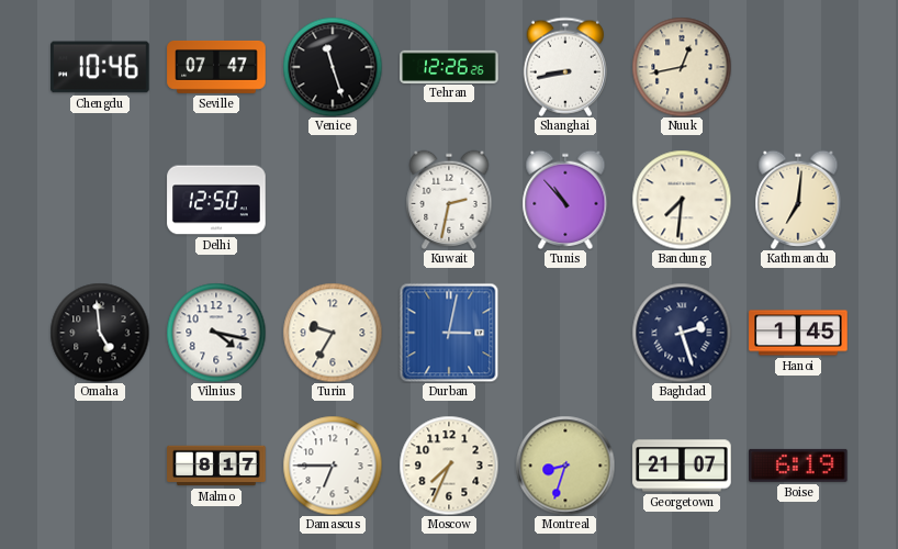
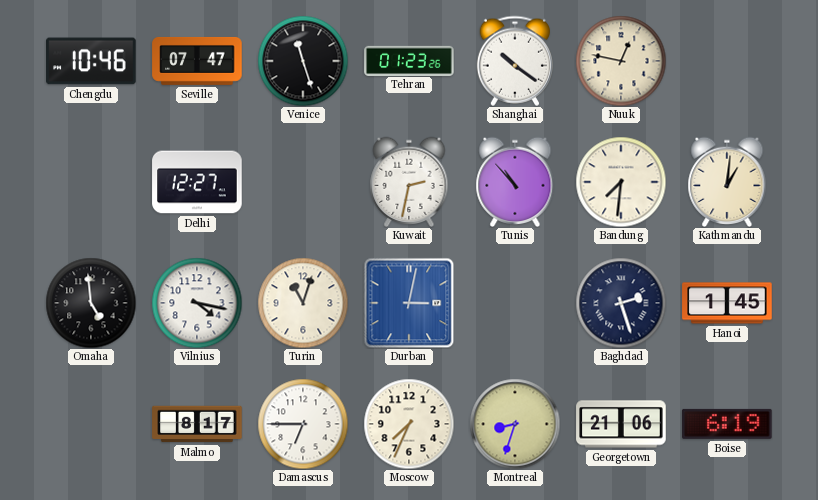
Tehran: 12:26 -> 01:23
Shanghai: 8:43 -> 10:21
Nuuk: 12:43 -> 12:47
Delhi: 12:50 -> 12:27
Kathmandu: 7:01 -> 1:01
Turin: 9:35 -> 11:03
Georgetown: 21:07 -> 21:06
